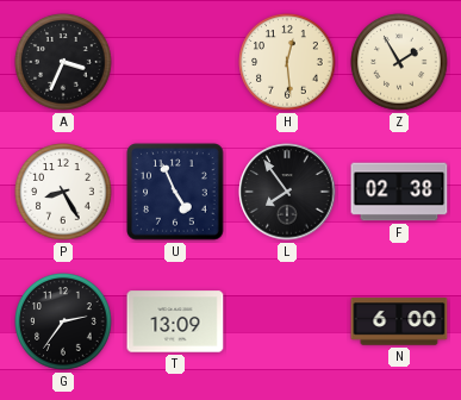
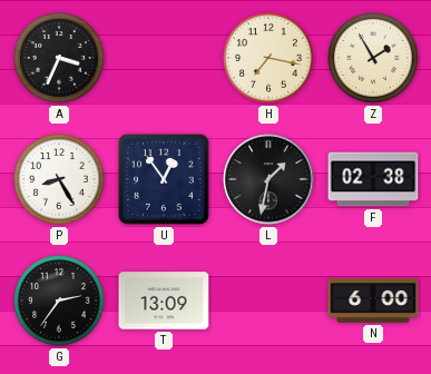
H: 12:29 -> 7:17
U: 4:56 -> 12:54
L: 7:54 -> 1:32
